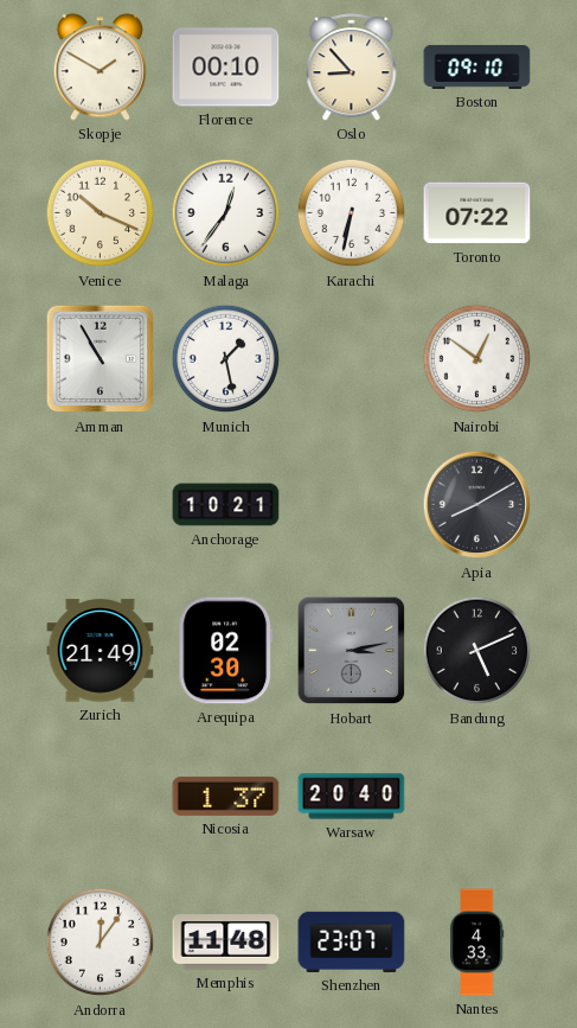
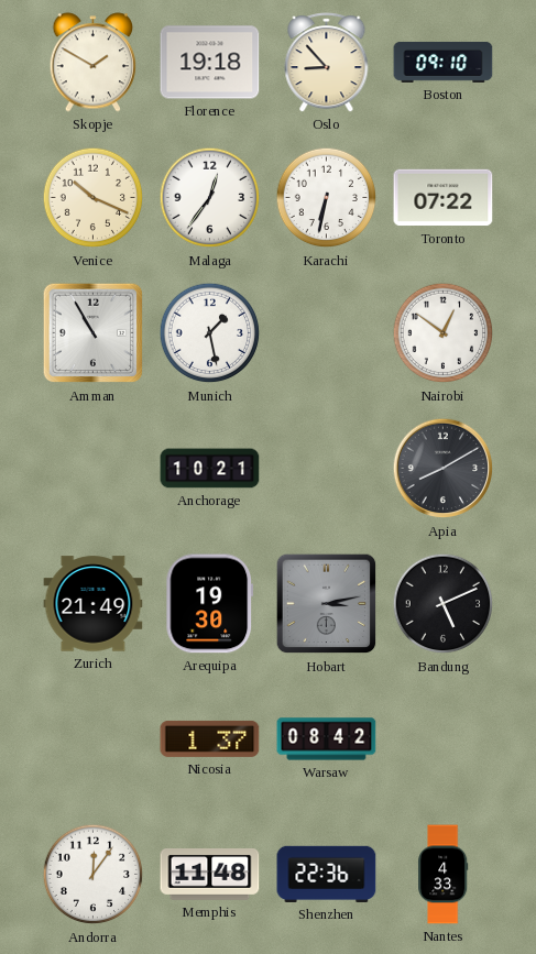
Florence: 00:10 -> 19:18
Arequipa: 02:30 -> 19:30
Warsaw: 20:40 -> 08:42
Shenzhen: 23:07 -> 22:36
